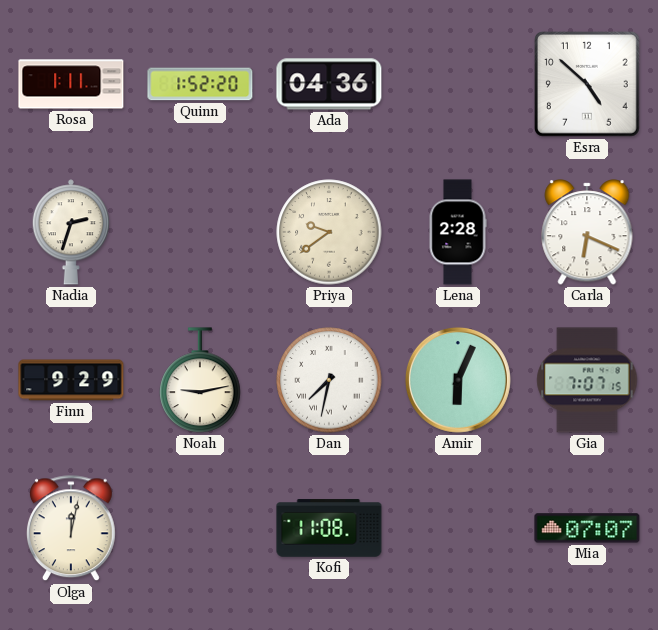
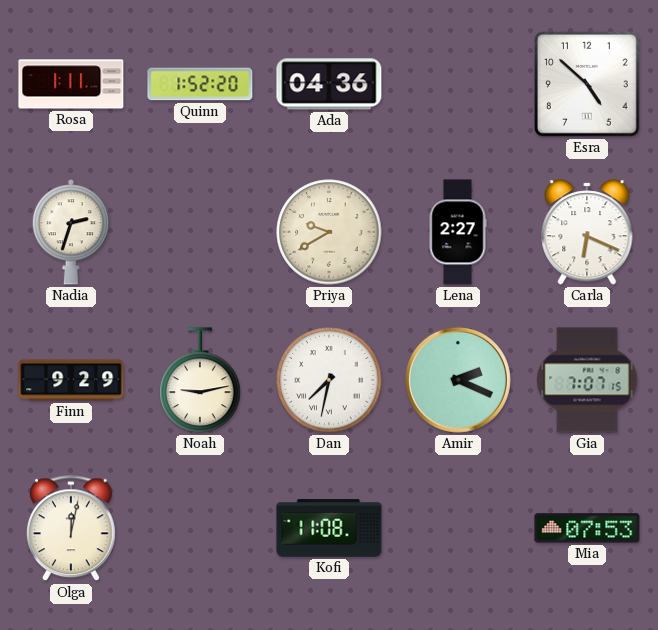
Priya: 9:39 -> 9:40
Lena: 2:28 -> 2:27
Amir: 6:04 -> 2:19
Mia: 07:07 -> 07:53
